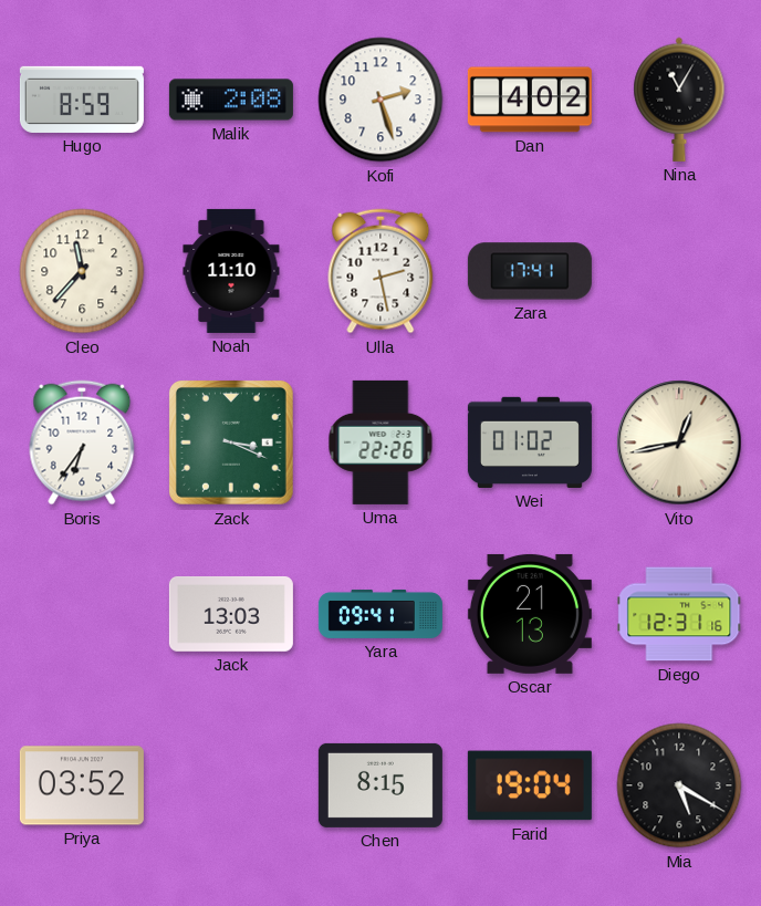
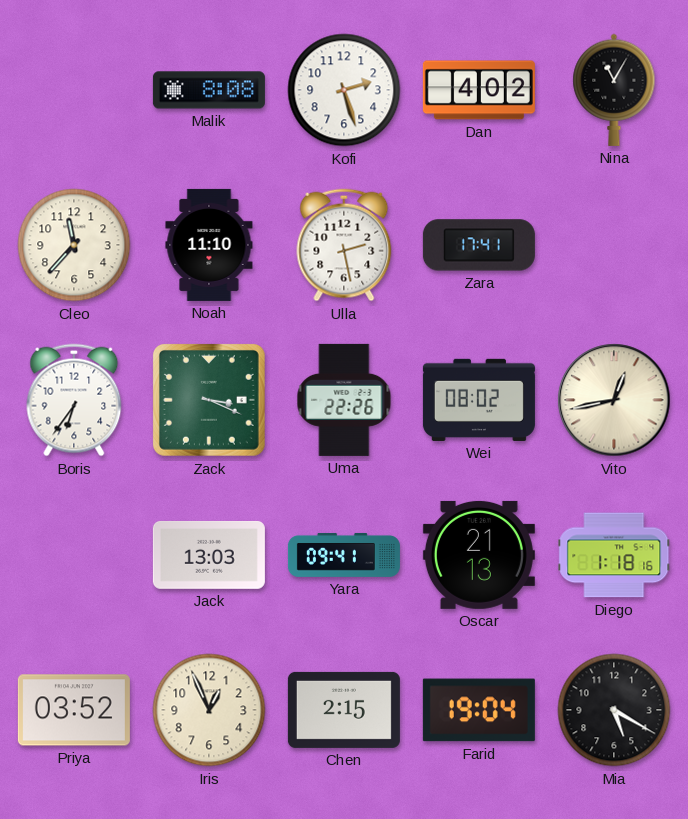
Hugo: 8:59 -> none
Malik: 2:08 -> 8:08
Wei: 01:02 -> 08:02
Diego: 12:31 -> 1:18
Iris: none -> 12:56
Chen: 8:15 -> 2:15
